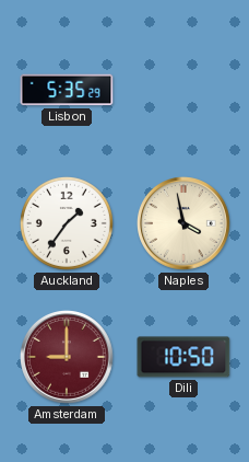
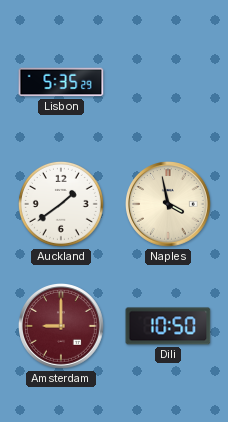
Auckland: 1:36 -> 1:39
